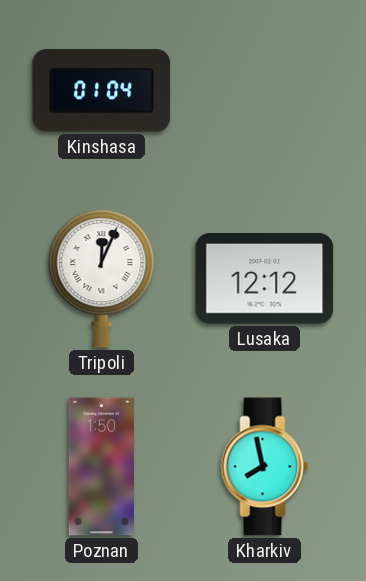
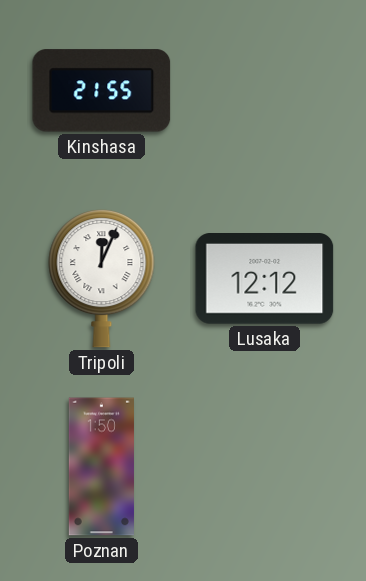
Kinshasa: 01:04 -> 21:55
Kharkiv: 7:58 -> none
